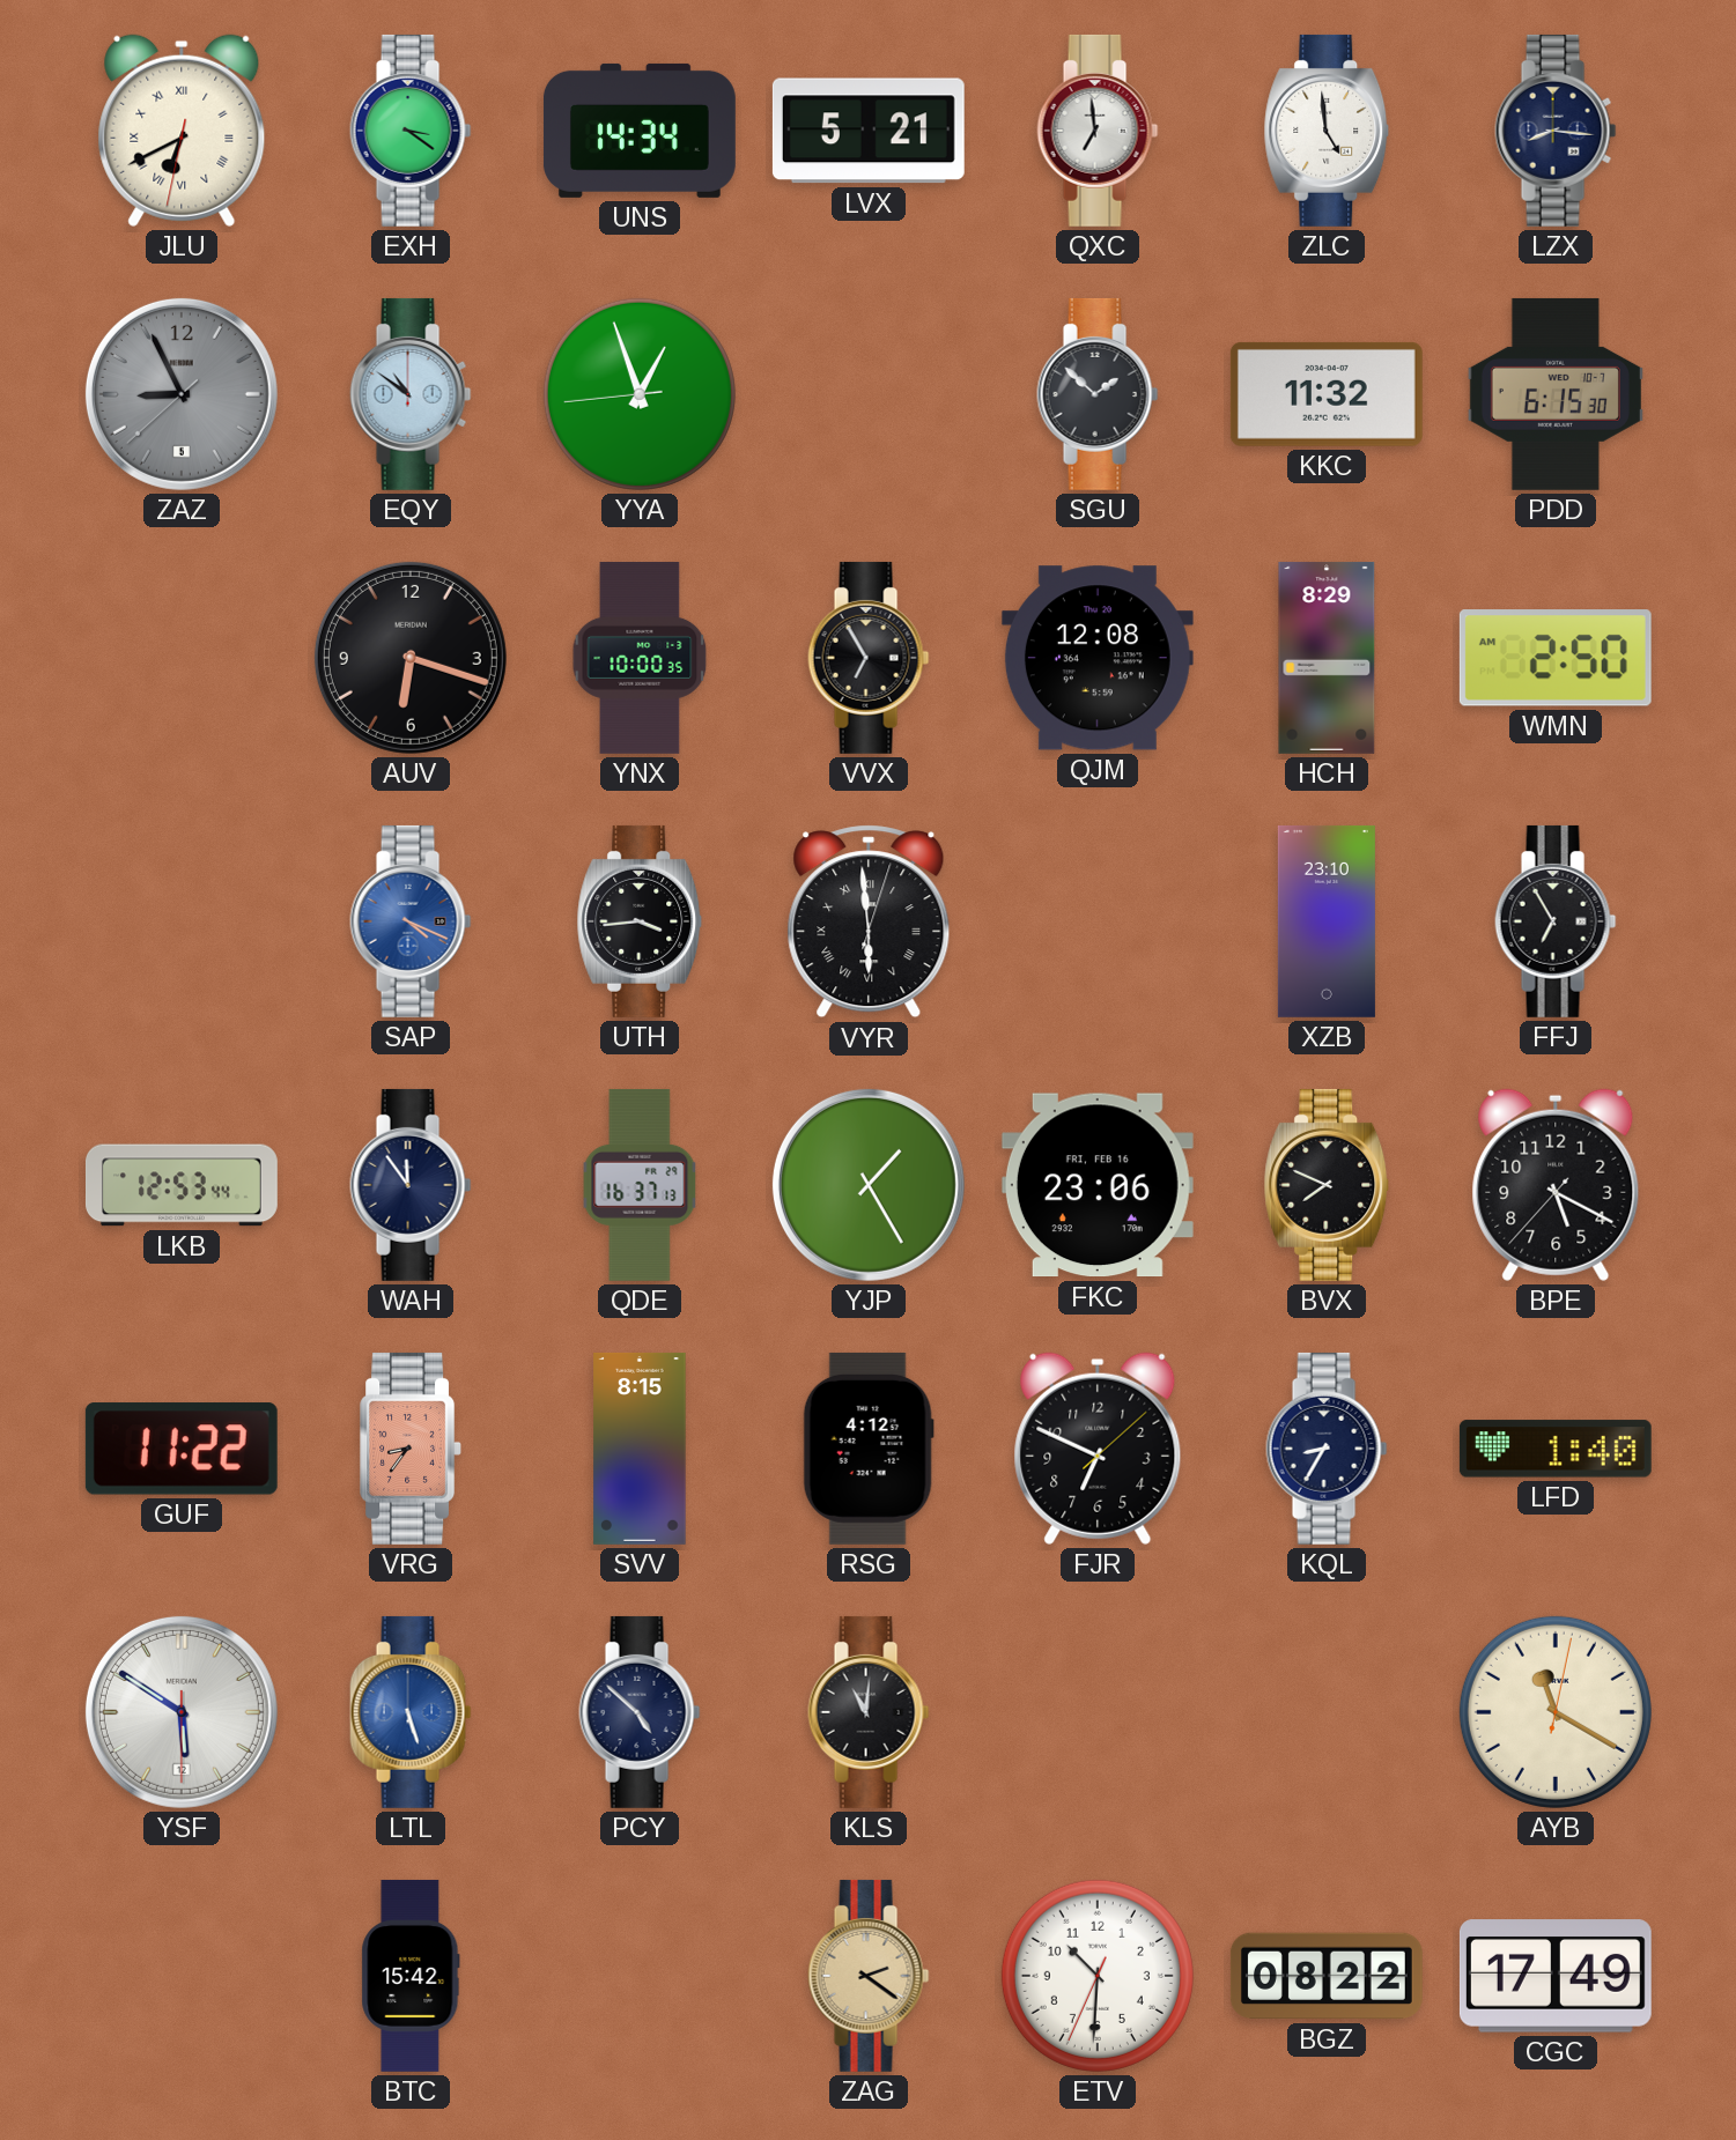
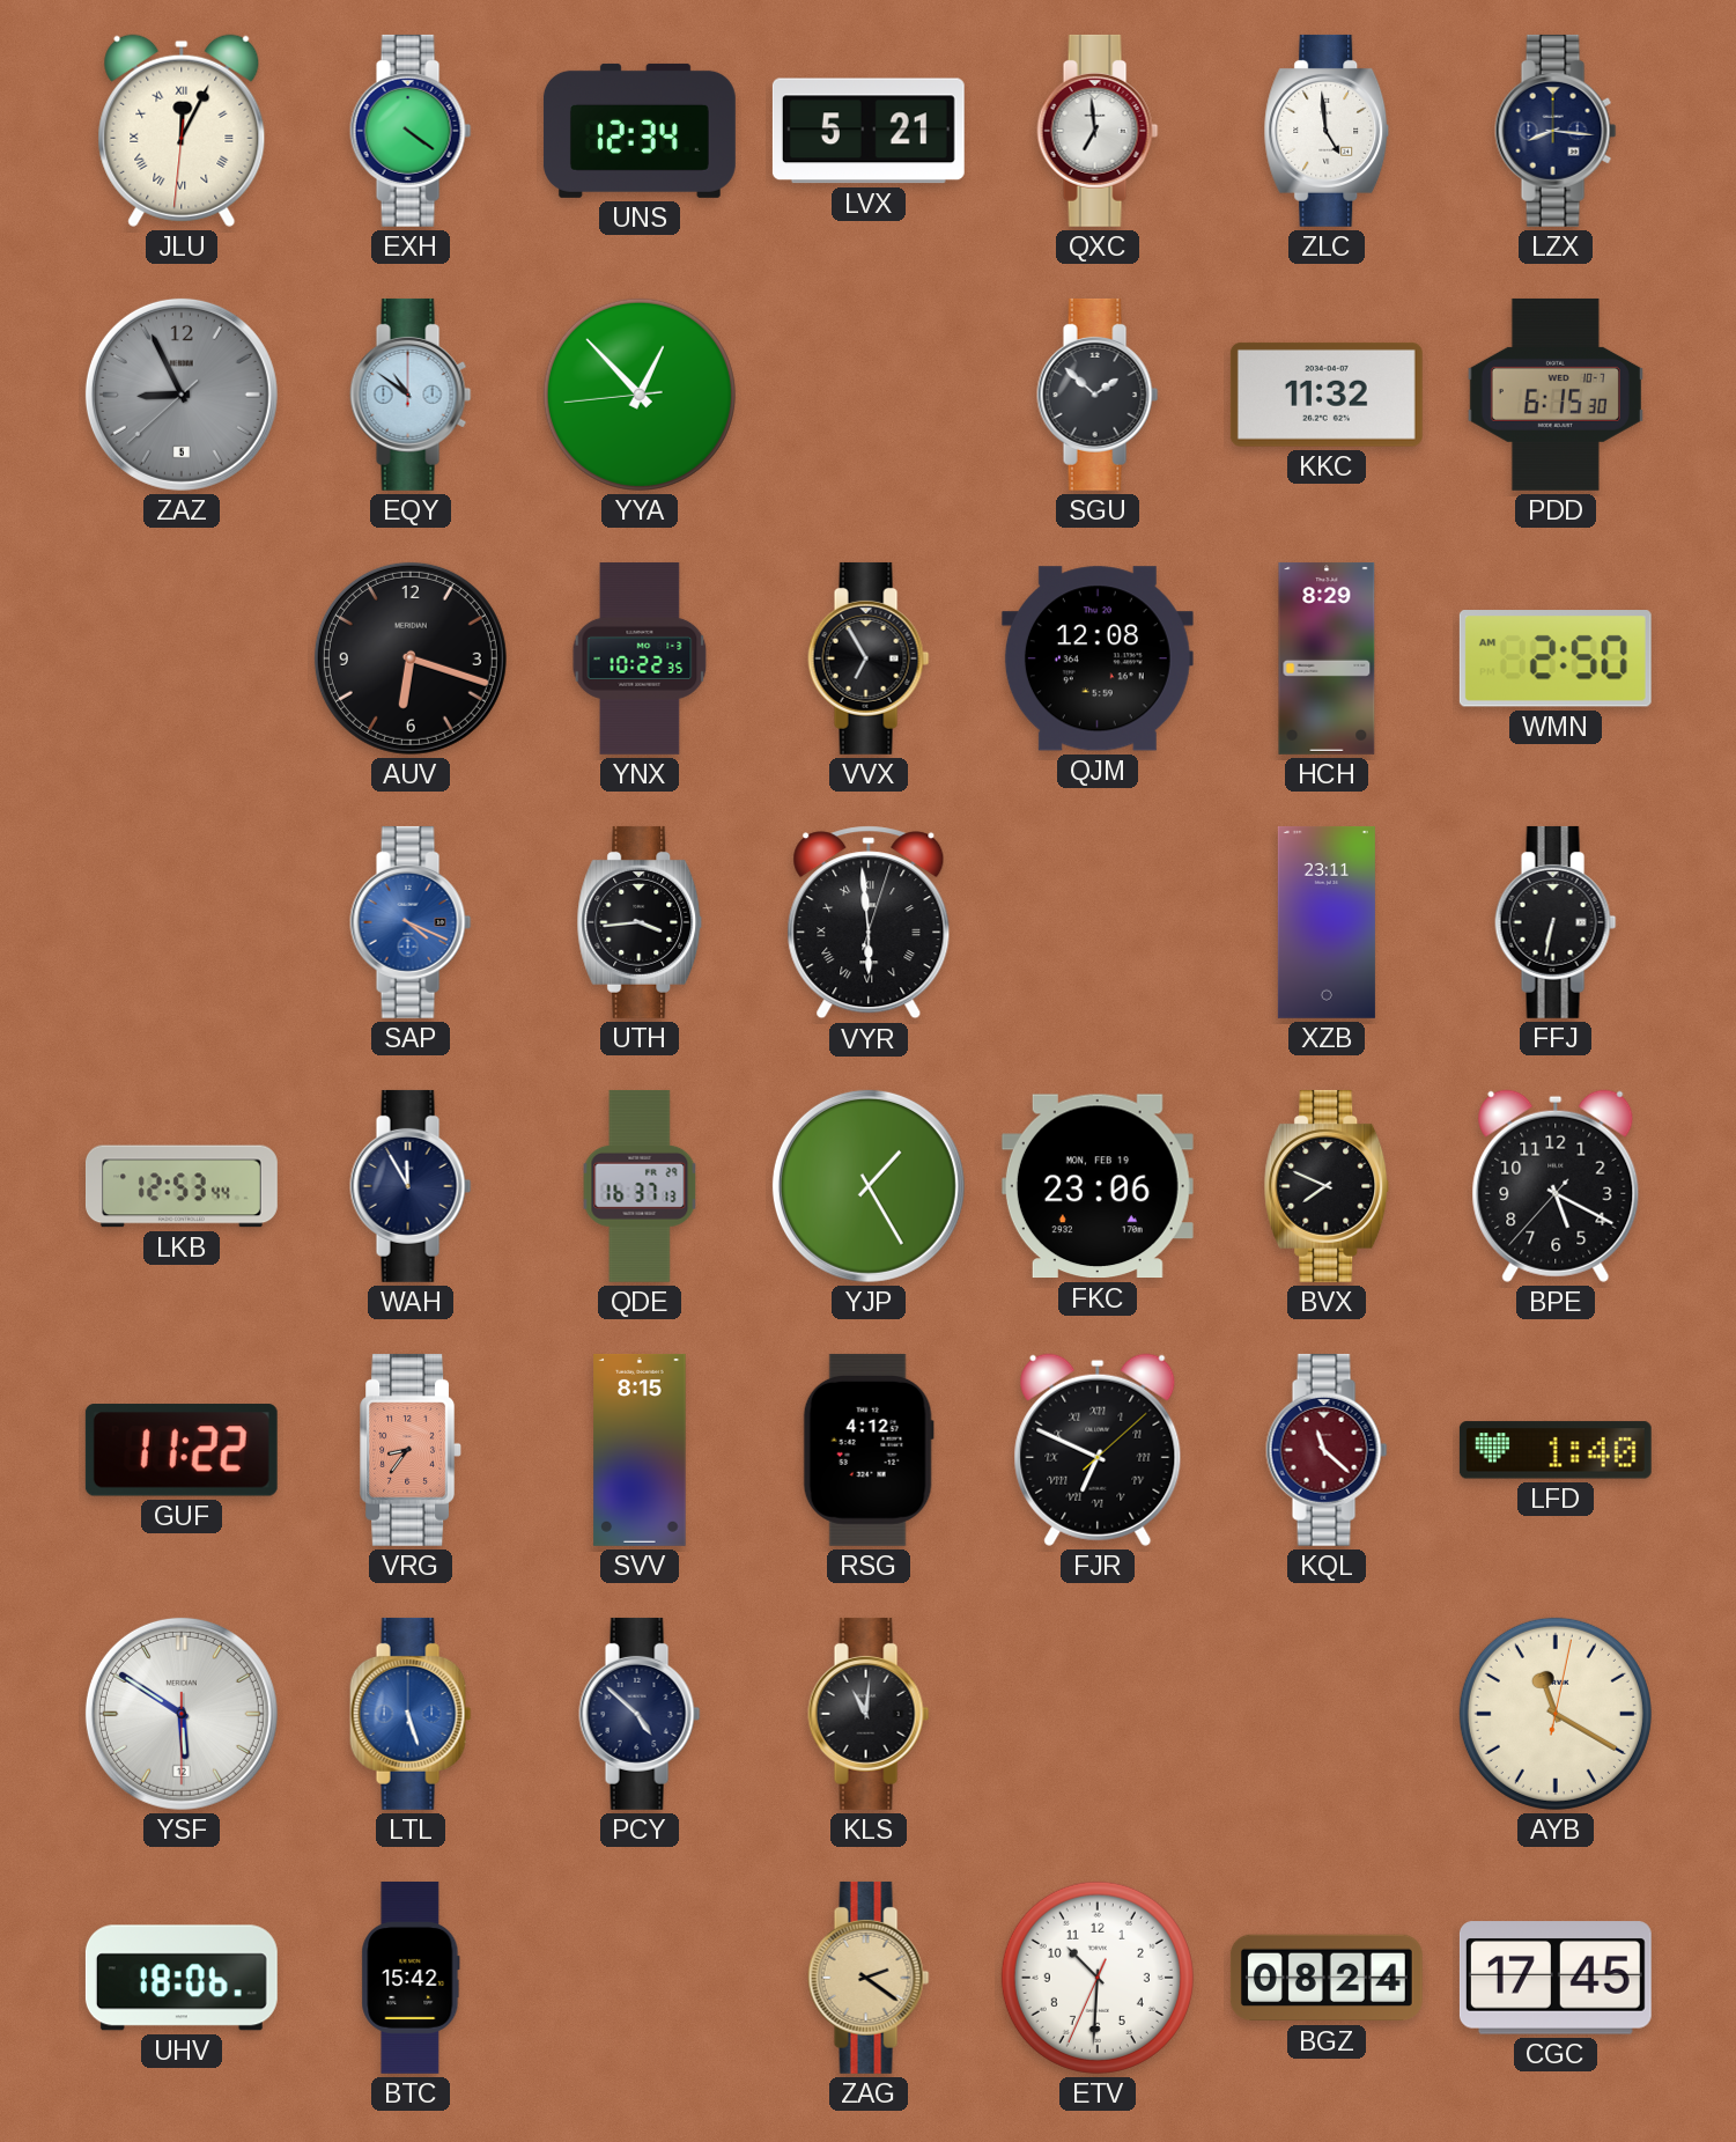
JLU: 6:40 -> 12:04
EXH: 3:21 -> 4:21
UNS: 14:34 -> 12:34
YYA: 12:56 -> 12:52
YNX: 10:00 -> 10:22
XZB: 23:10 -> 23:11
FFJ: 6:55 -> 6:32
WAH: 11:54 -> 11:55
FKC date: FRI, FEB 16 -> MON, FEB 19
FJR numerals: Arabic -> Roman
KQL: 8:35 -> 11:22
KQL dial: navy -> burgundy
UHV: none -> 18:06
BGZ: 08:22 -> 08:24
CGC: 17:49 -> 17:45
